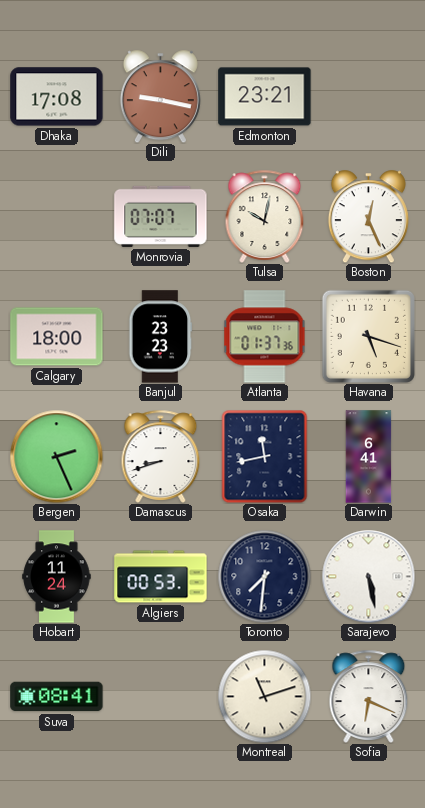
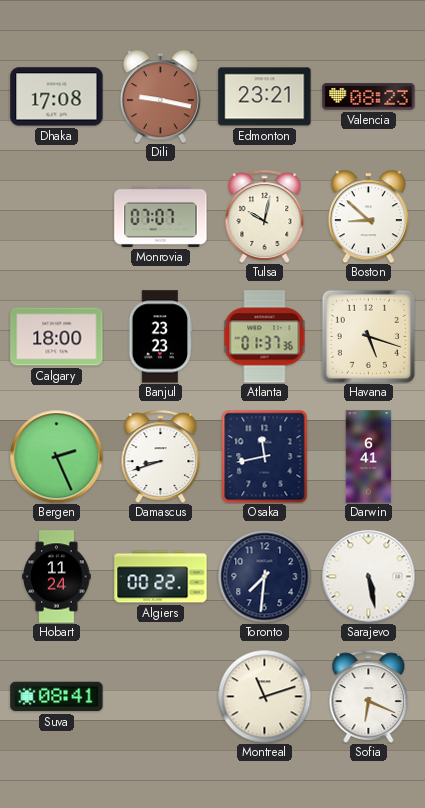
Valencia: none -> 08:23
Boston: 12:26 -> 8:52
Algiers: 00:53 -> 00:22
